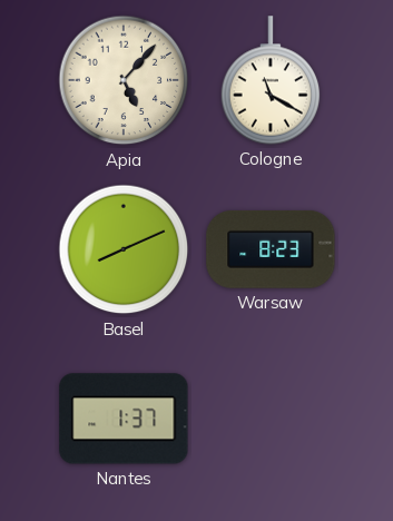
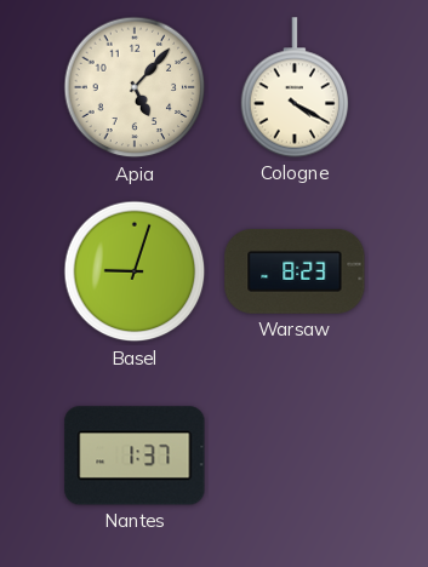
Cologne: 11:20 -> 4:20
Basel: 8:11 -> 9:03
